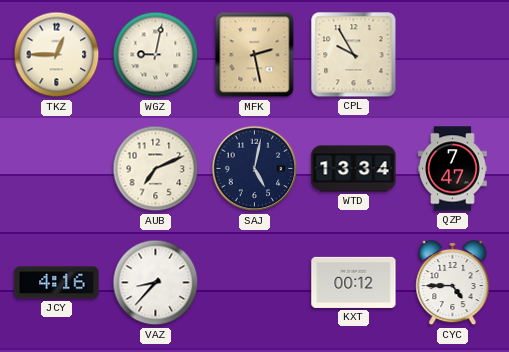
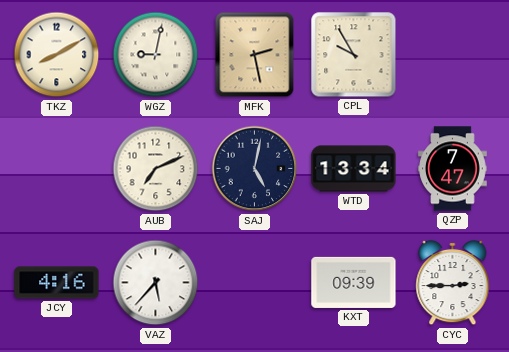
TKZ: 12:45 -> 8:10
VAZ: 8:37 -> 5:37
KXT: 00:12 -> 09:39
CYC: 4:45 -> 2:45
